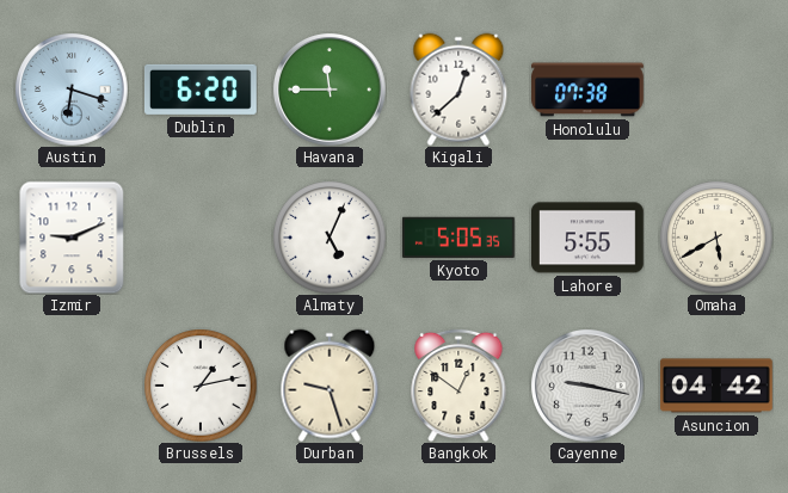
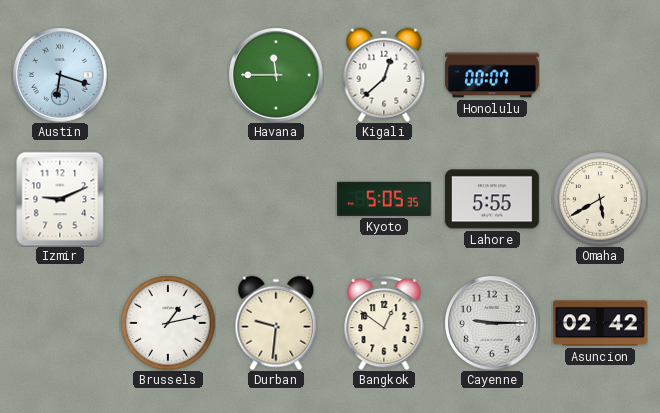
Dublin: 6:20 -> none
Honolulu: 07:38 -> 00:07
Almaty: 5:04 -> none
Durban: 9:27 -> 9:31
Cayenne: 9:17 -> 9:15
Asuncion: 04:42 -> 02:42
